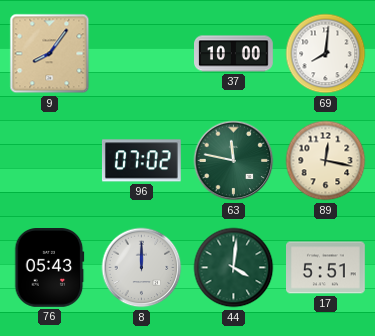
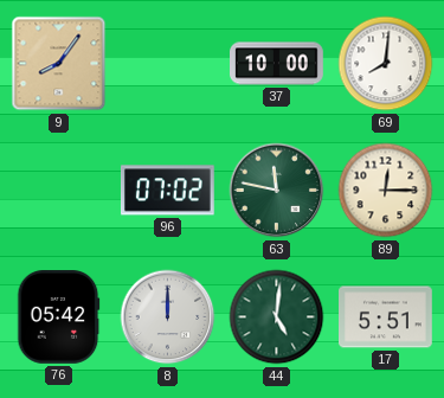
89: 12:17 -> 12:15
76: 05:43 -> 05:42
44: 4:01 -> 5:01
